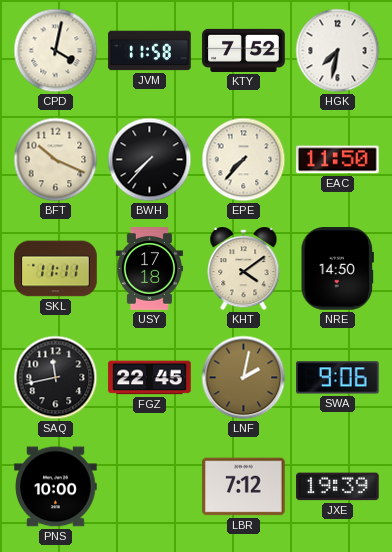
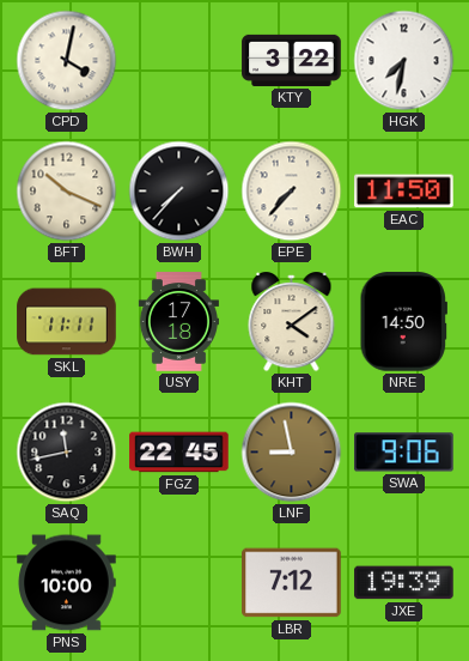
JVM: 11:58 -> none
KTY: 7:52 -> 3:22
LNF: 2:02 -> 8:58
